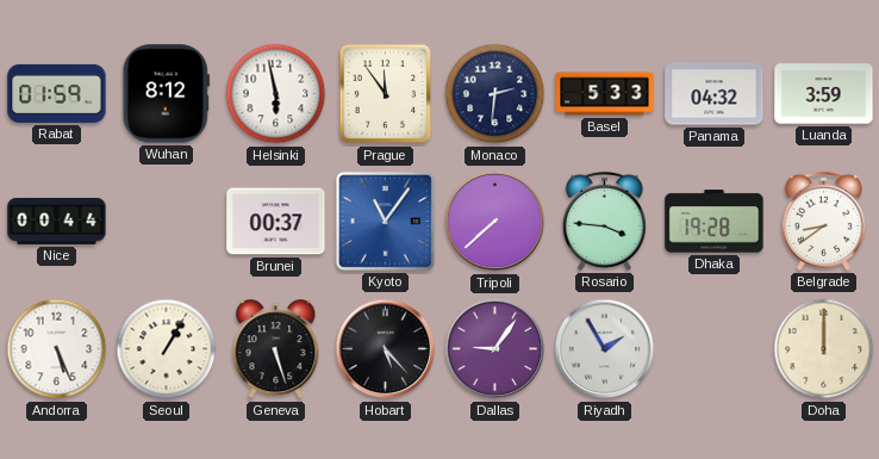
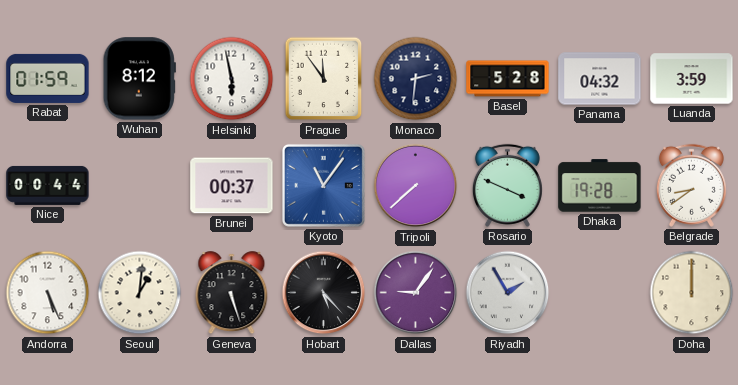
Basel: 5:33 -> 5:28
Rosario: 3:46 -> 3:49
Seoul: 1:05 -> 1:01
